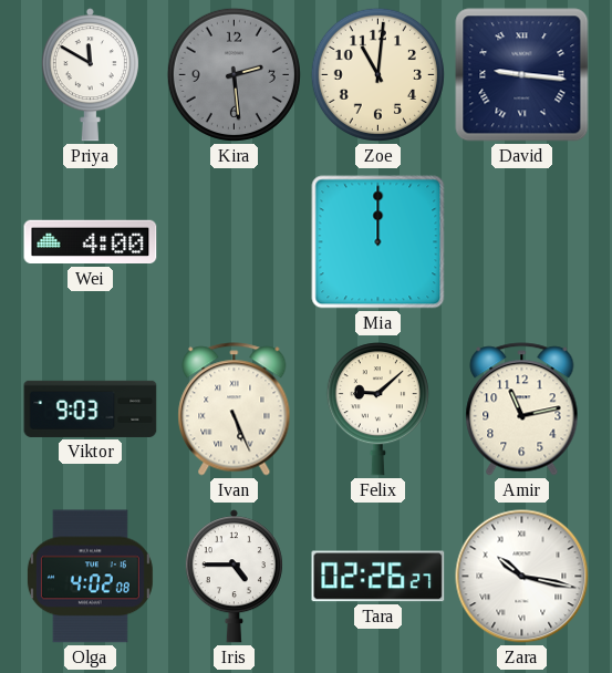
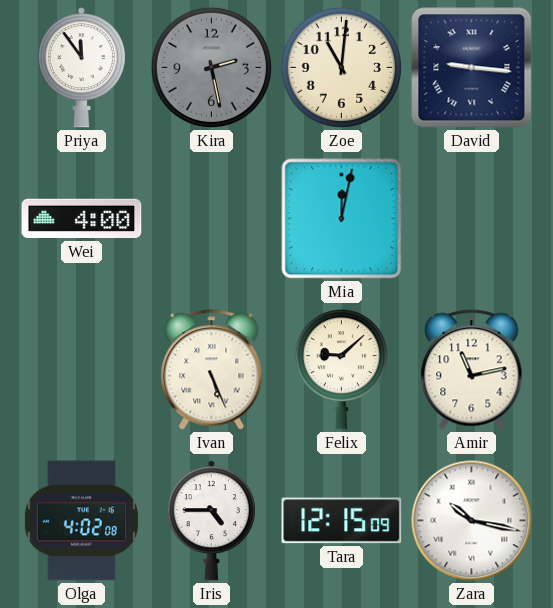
Priya: 11:50 -> 11:54
Kira: 2:29 -> 2:28
Mia: 12:00 -> 12:02
Viktor: 9:03 -> none
Tara: 02:26 -> 12:15
